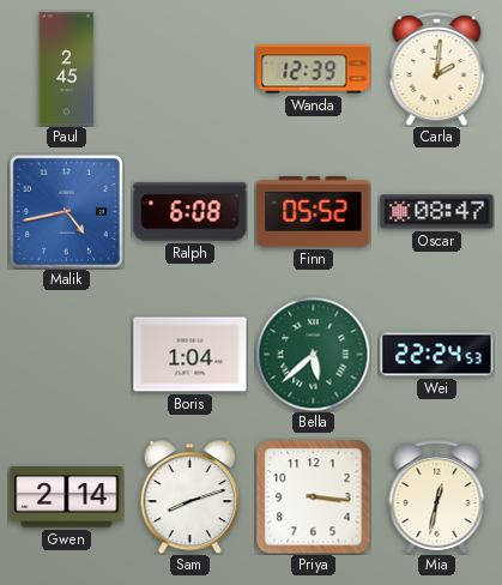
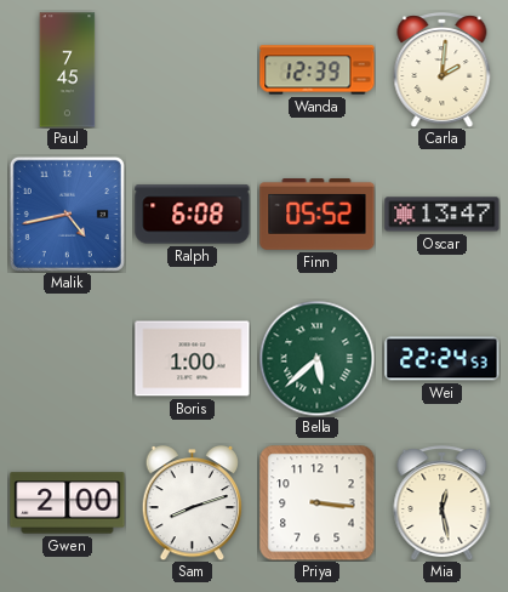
Paul: 2:45 -> 7:45
Oscar: 08:47 -> 13:47
Boris: 1:04 -> 1:00
Gwen: 2:14 -> 2:00
Mia: 12:32 -> 12:28
